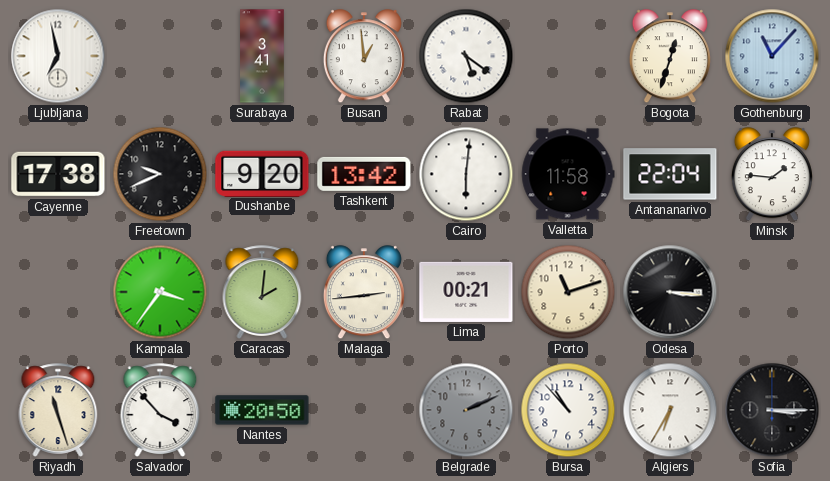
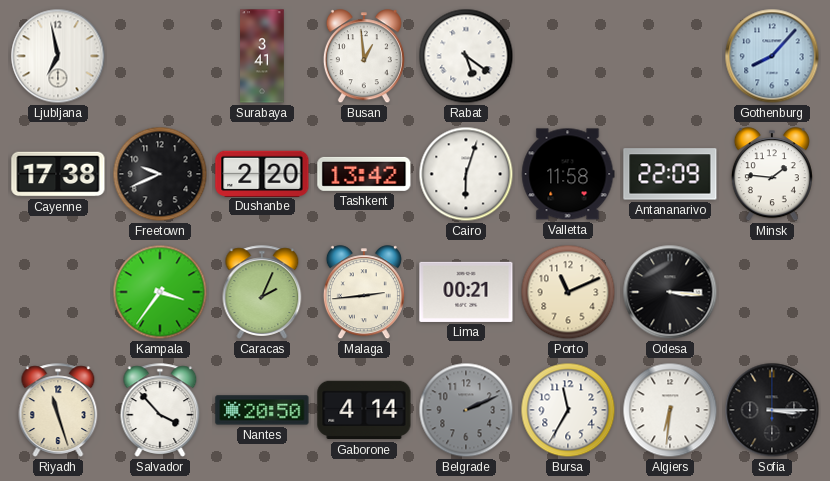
Bogota: 12:33 -> none
Gothenburg: 11:07 -> 8:07
Dushanbe: 9:20 -> 2:20
Cairo: 6:01 -> 6:03
Antananarivo: 22:04 -> 22:09
Caracas: 2:01 -> 2:04
Porto: 11:12 -> 11:11
Gaborone: none -> 4:14
Bursa: 10:53 -> 11:35
Algiers: 6:35 -> 6:31
